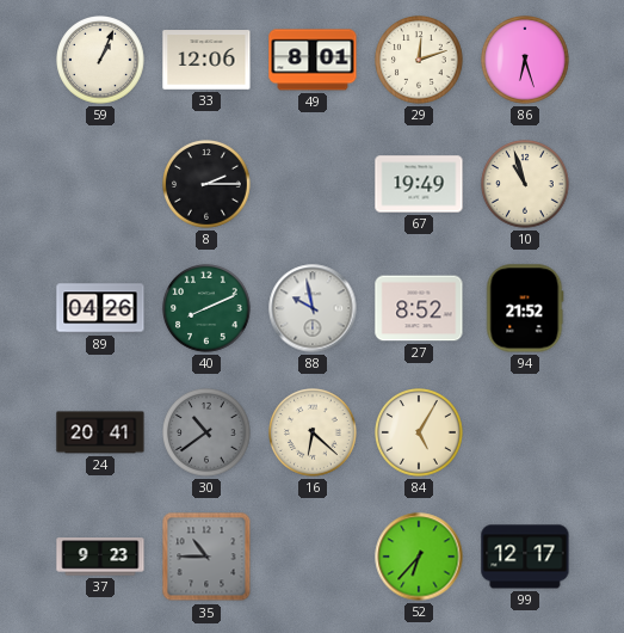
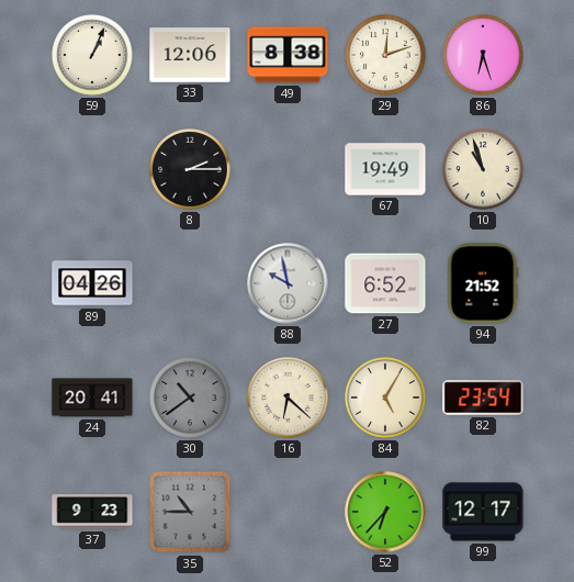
49: 8:01 -> 8:38
40: 8:11 -> none
27: 8:52 -> 6:52
82: none -> 23:54
